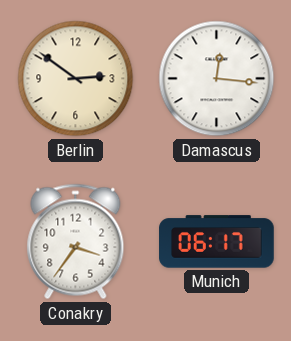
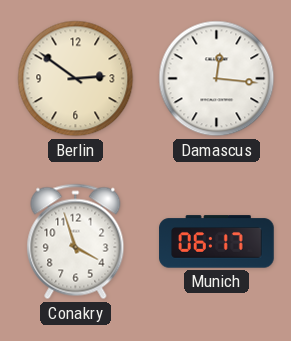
Conakry: 3:36 -> 3:57
